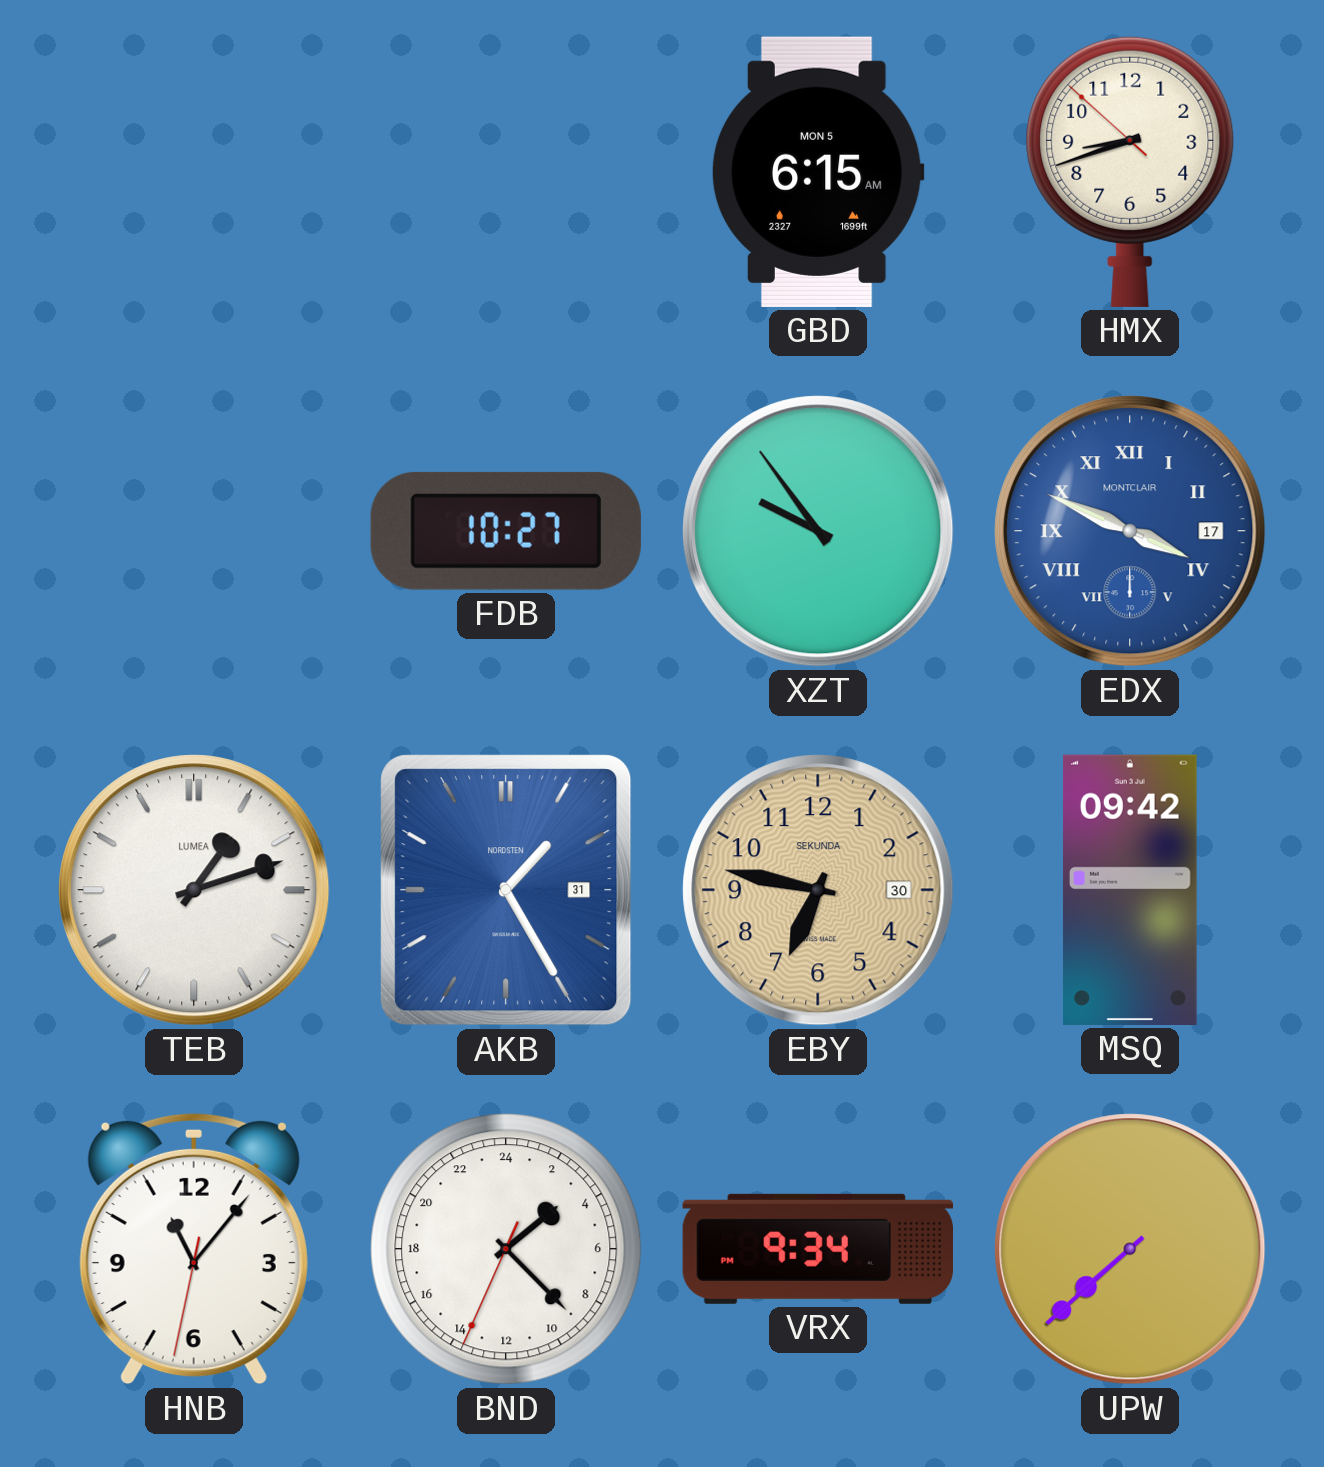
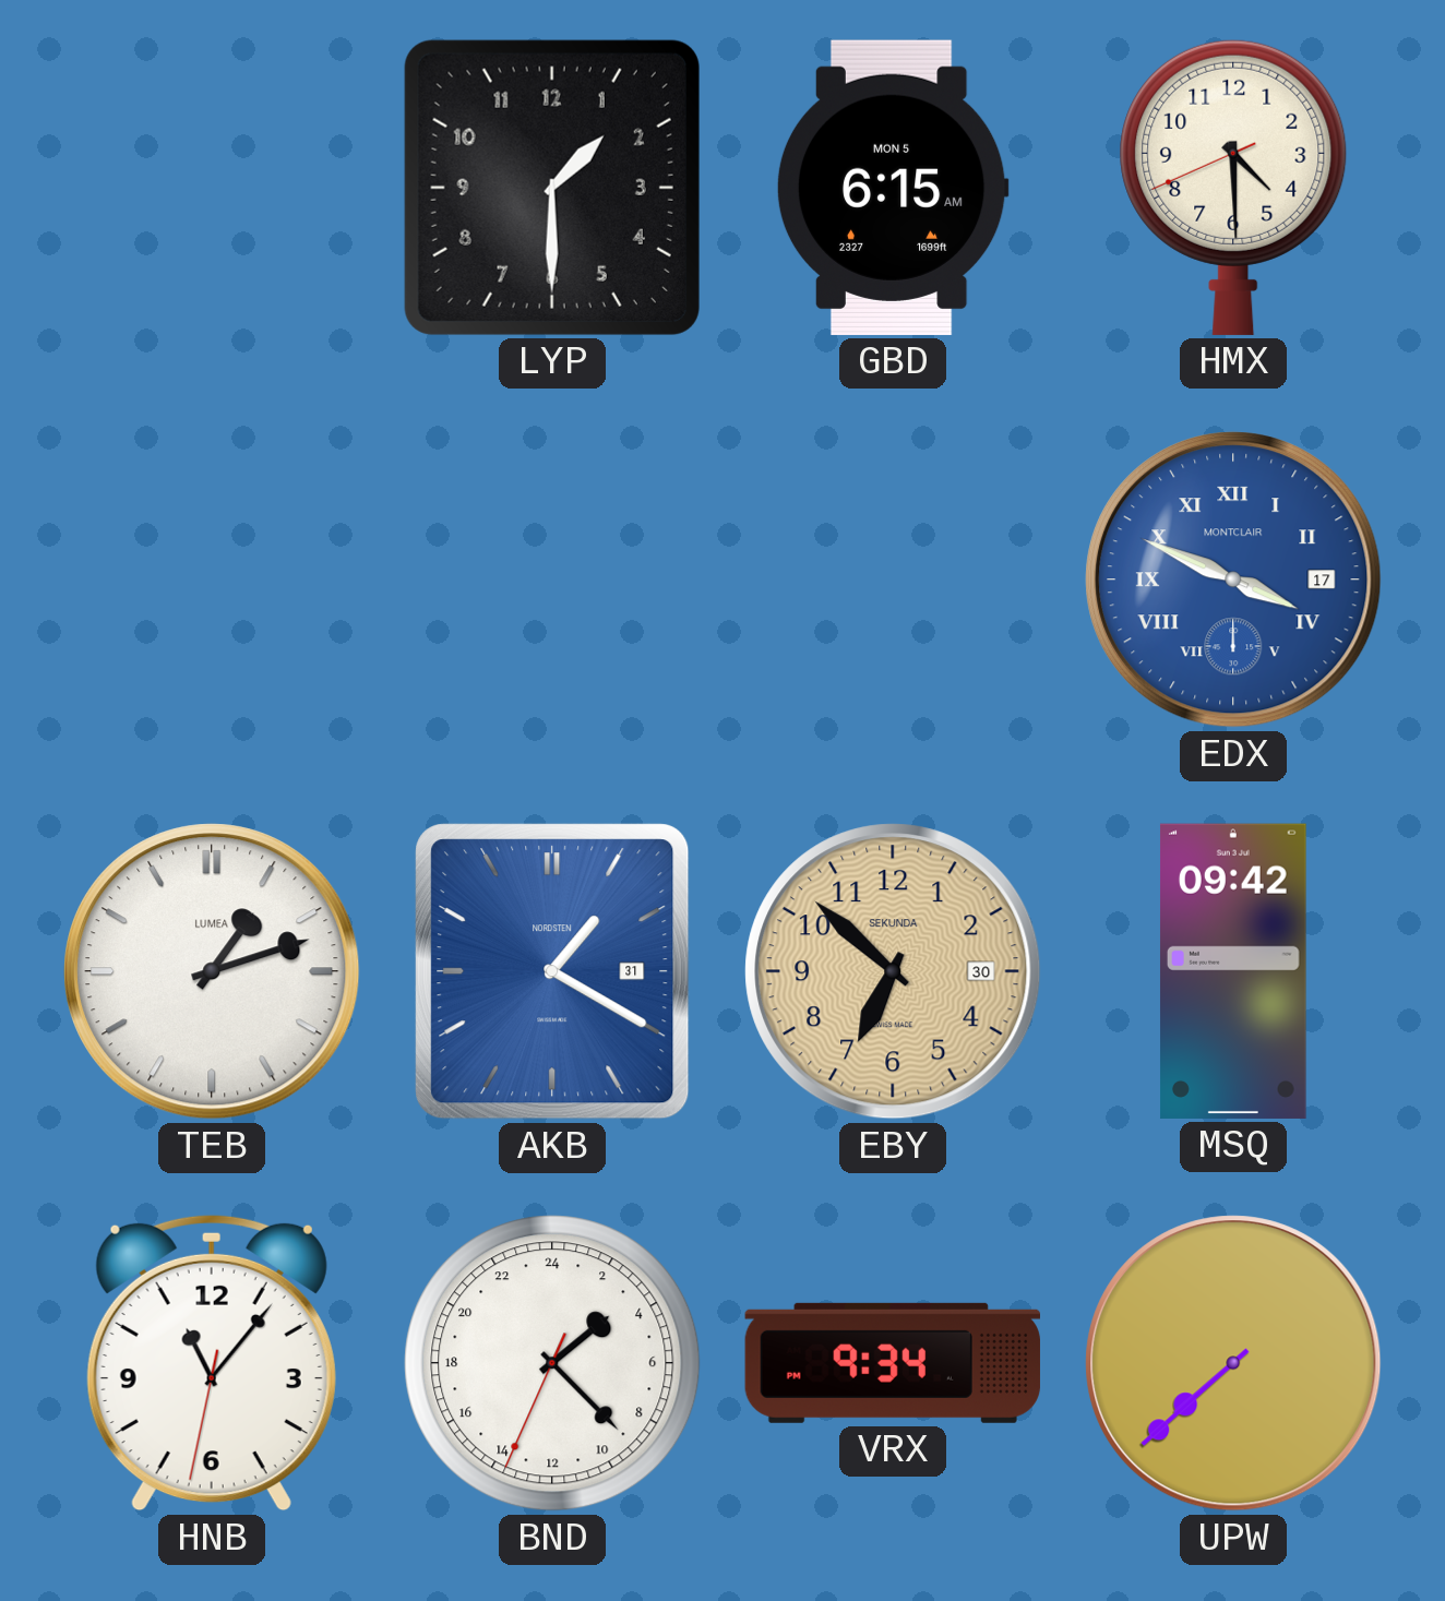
LYP: none -> 1:30
HMX: 8:41 -> 4:29
FDB: 10:27 -> none
XZT: 9:54 -> none
AKB: 1:25 -> 1:20
EBY: 6:47 -> 6:52
